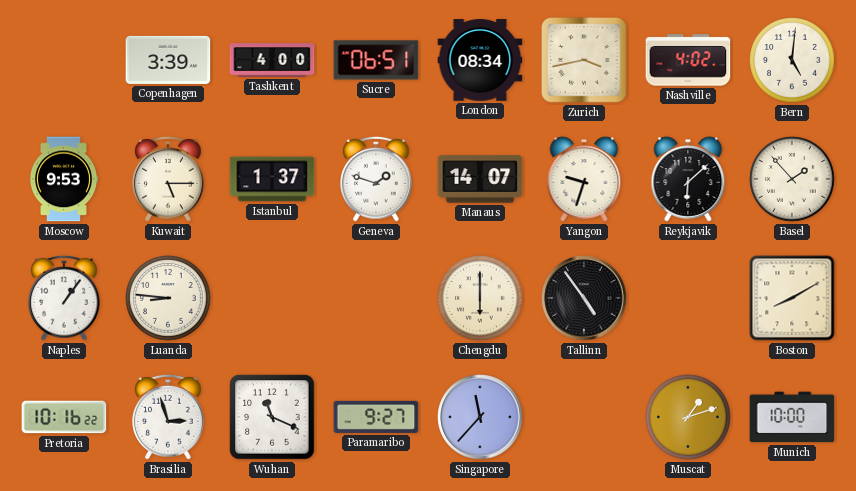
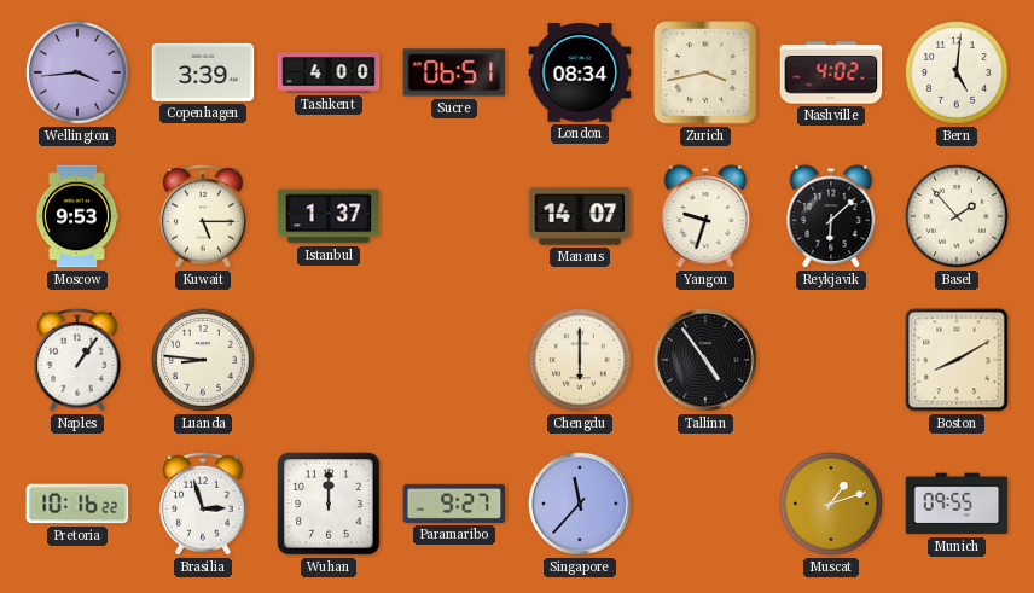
Wellington: none -> 3:44
Geneva: 1:48 -> none
Wuhan: 11:19 -> 12:00
Munich: 10:00 -> 09:55
